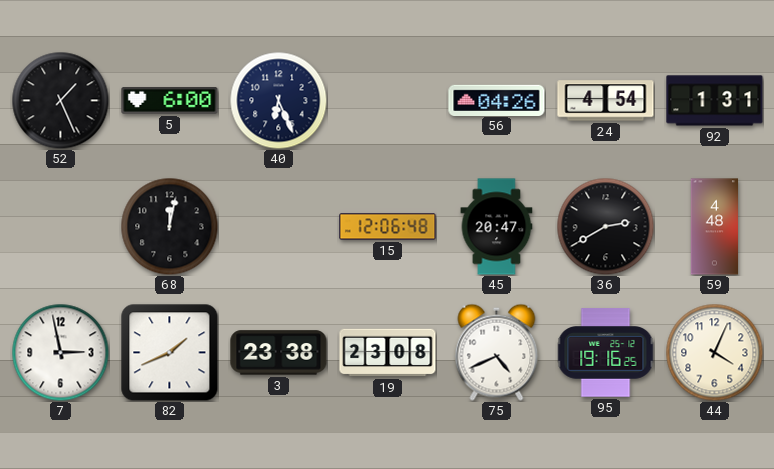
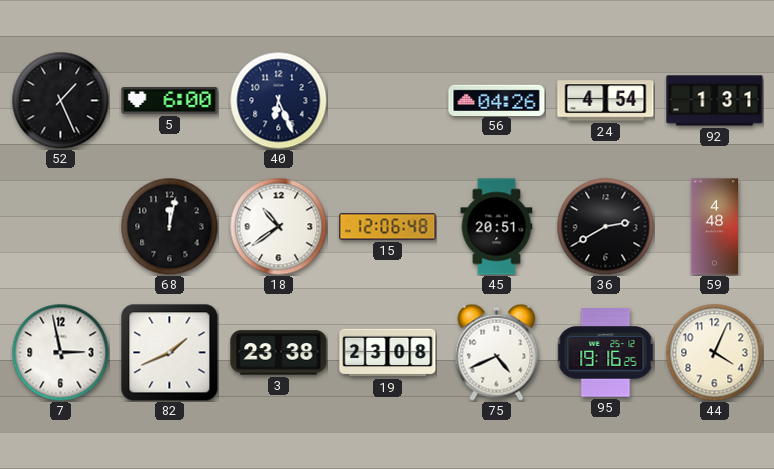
18: none -> 10:39
45: 20:47 -> 20:51
